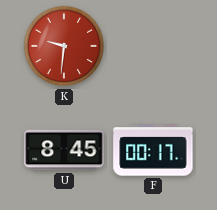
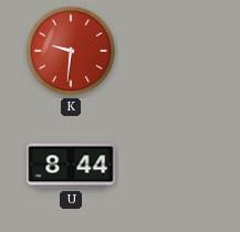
U: 8:45 -> 8:44
F: 00:17 -> none
